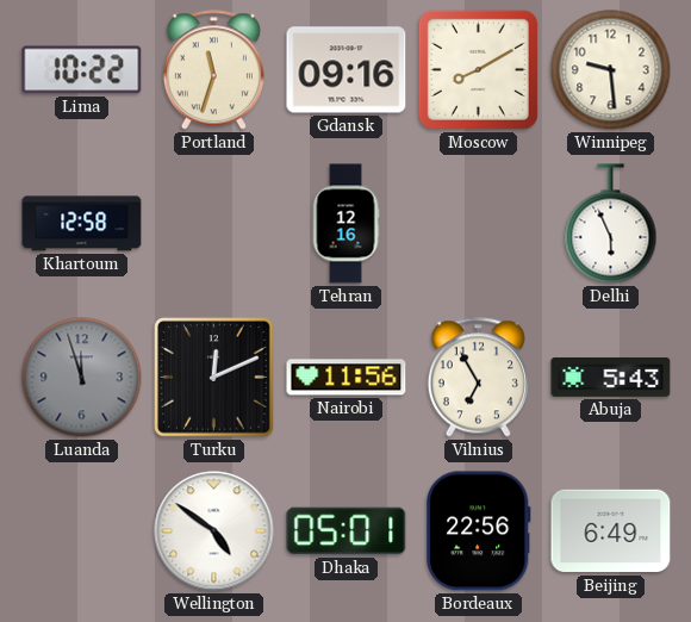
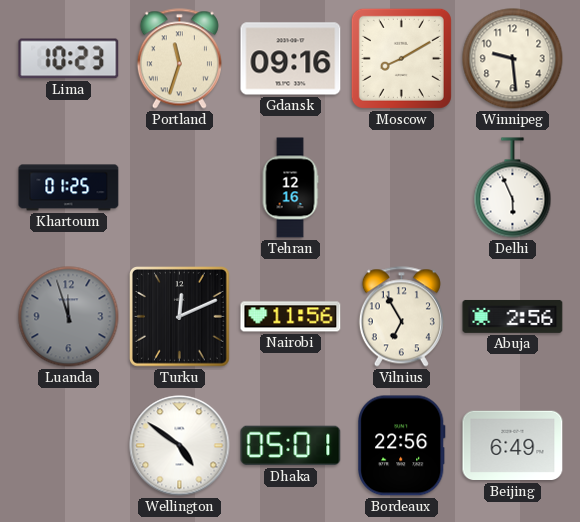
Lima: 10:22 -> 10:23
Khartoum: 12:58 -> 01:25
Abuja: 5:43 -> 2:56
